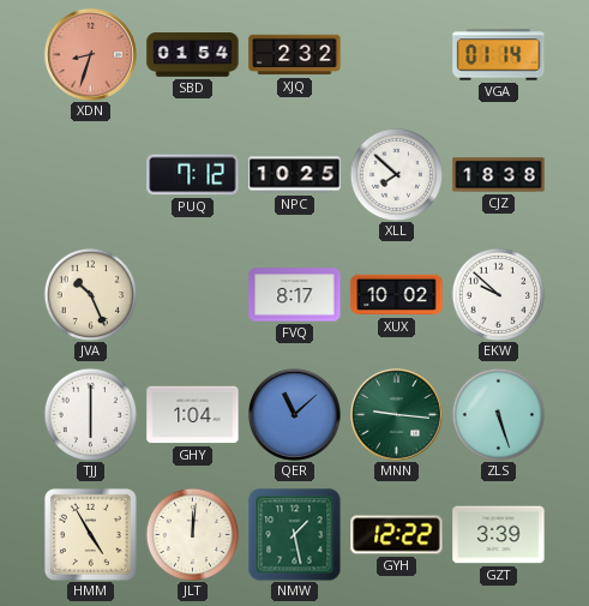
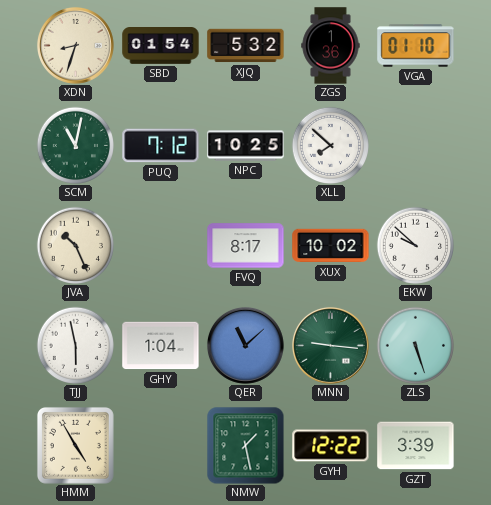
XDN dial: salmon -> cream
XJQ: 2:32 -> 5:32
ZGS: none -> 1:36
VGA: 01:14 -> 01:10
SCM: none -> 11:02
CJZ: 18:38 -> none
TJJ: 6:00 -> 5:58
JLT: 12:01 -> none
